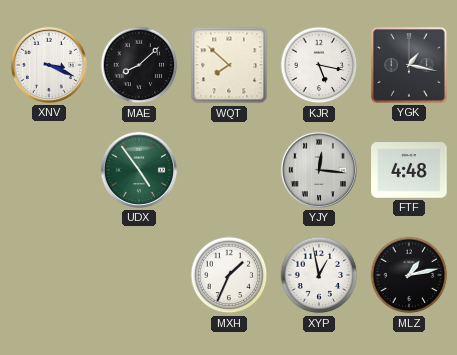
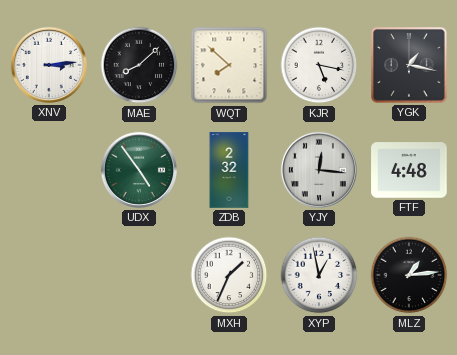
XNV: 3:19 -> 3:14
ZDB: none -> 2:32
MLZ: 1:13 -> 1:14
